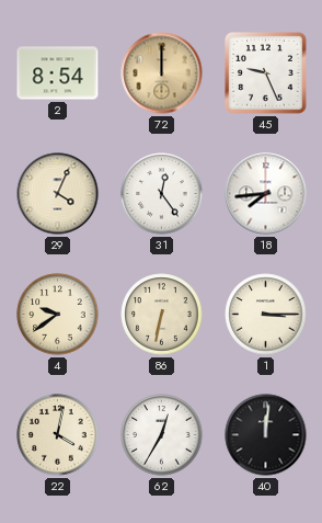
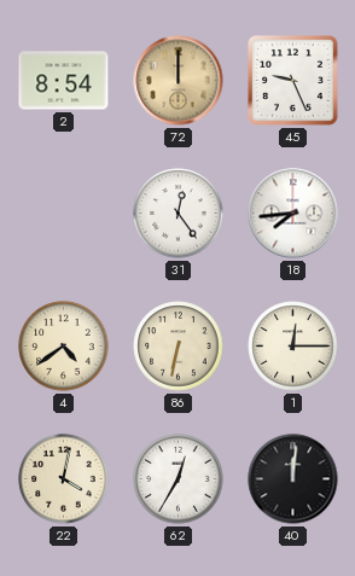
29: 4:04 -> none
4: 9:39 -> 4:39
1: 3:15 -> 12:15
